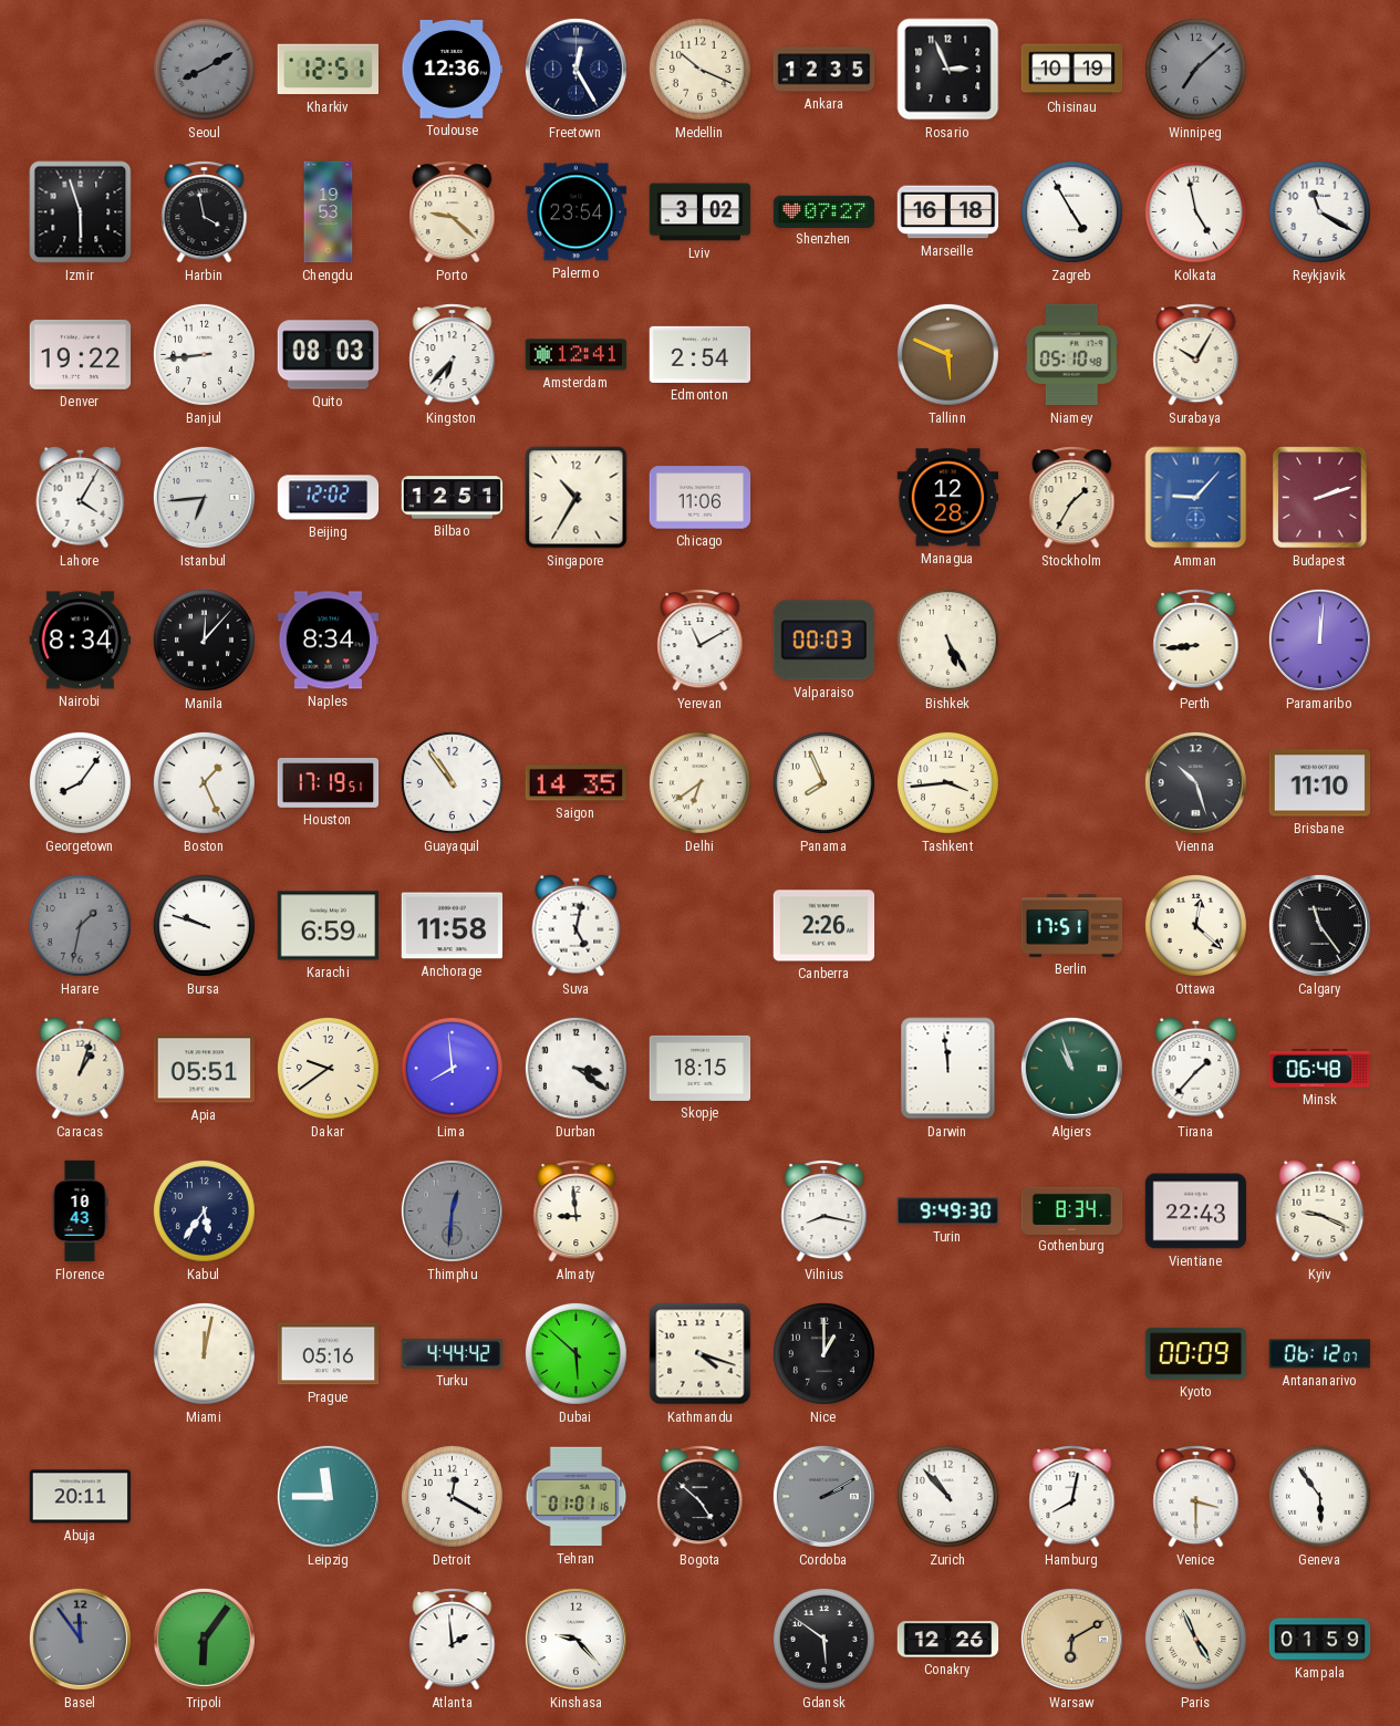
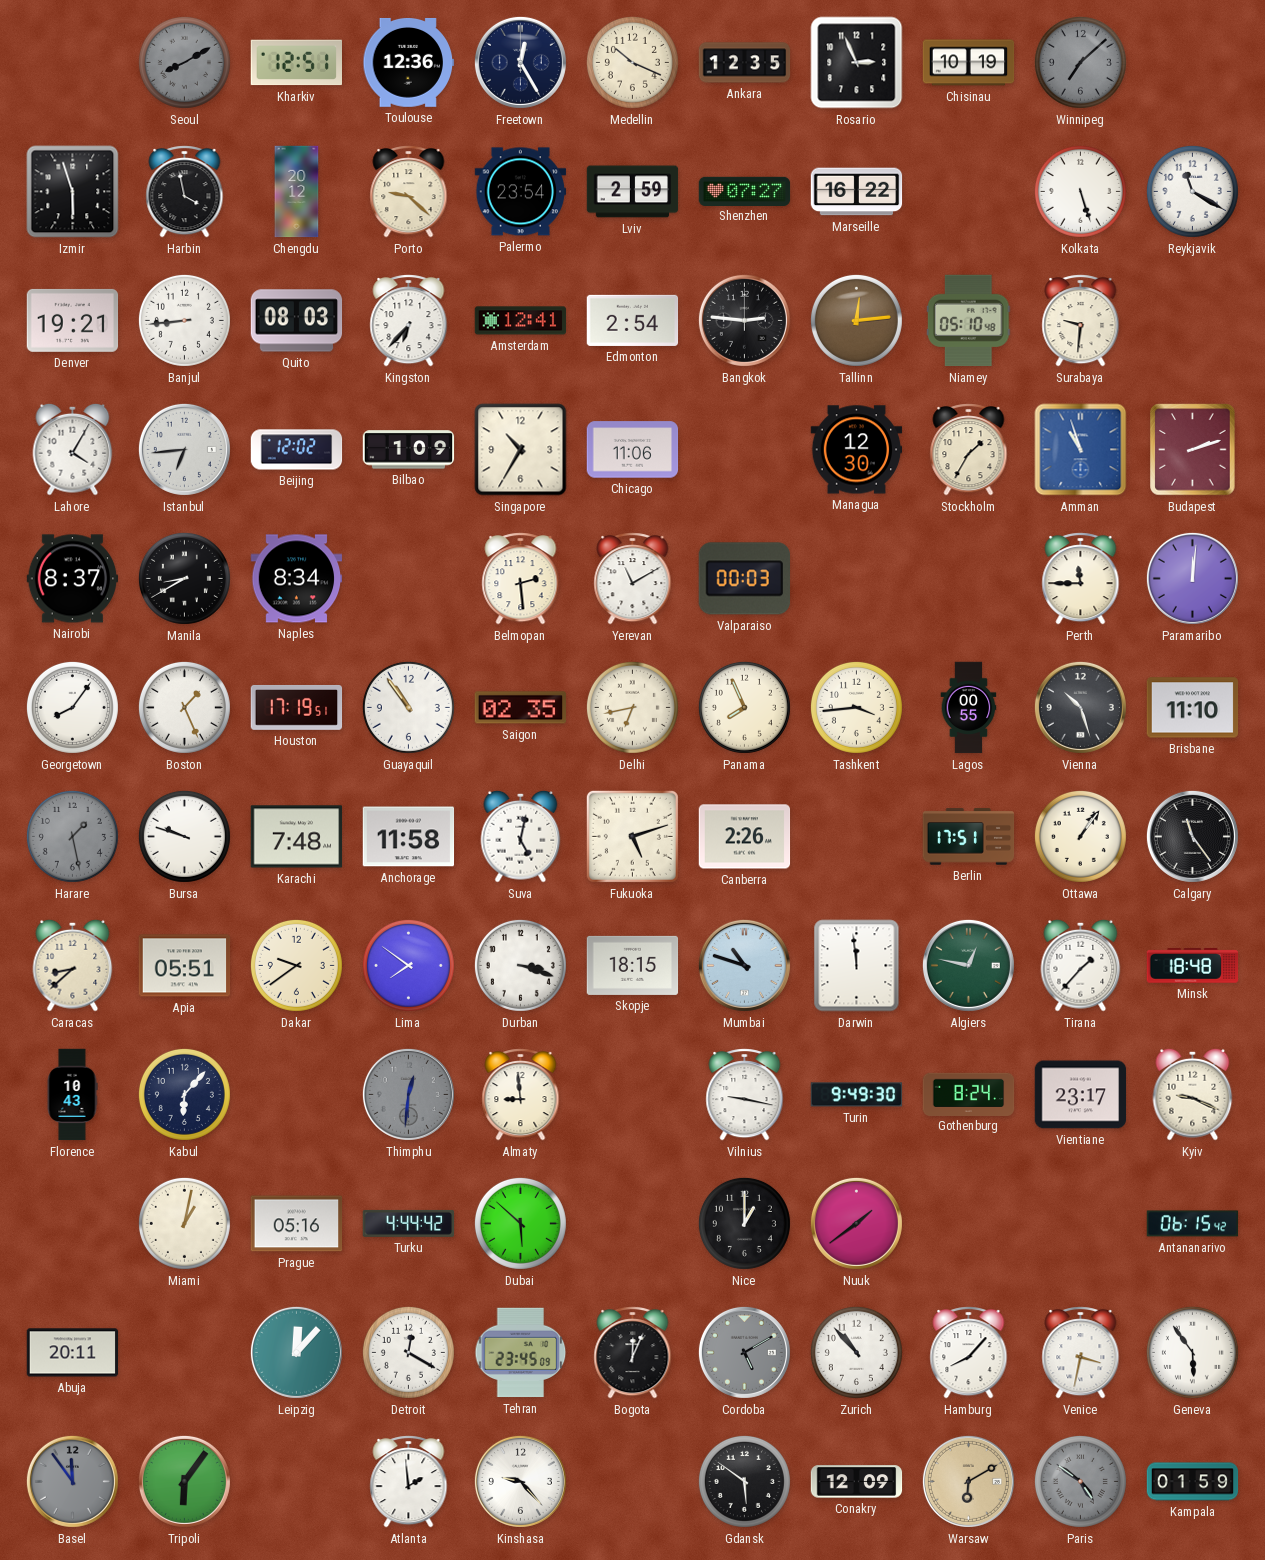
Chengdu: 19:53 -> 20:12
Lviv: 3:02 -> 2:59
Marseille: 16:18 -> 16:22
Zagreb: 4:55 -> none
Kolkata: 4:58 -> 5:27
Denver: 19:22 -> 19:21
Bangkok: none -> 2:46
Tallinn: 5:49 -> 12:14
Surabaya: 10:05 -> 9:31
Bilbao: 12:51 -> 1:09
Managua: 12:28 -> 12:30
Amman: 9:07 -> 10:57
Nairobi: 8:34 -> 8:37
Manila: 12:07 -> 8:40
Belmopan: none -> 2:29
Bishkek: 5:25 -> none
Perth: 8:44 -> 11:45
Saigon: 14:35 -> 02:35
Delhi: 6:39 -> 6:43
Lagos: none -> 00:55
Harare: 1:32 -> 1:28
Karachi: 6:59 -> 7:48
Fukuoka: none -> 5:12
Ottawa: 12:22 -> 1:06
Caracas: 1:03 -> 8:38
Lima: 7:59 -> 7:51
Durban: 3:21 -> 3:18
Mumbai: none -> 10:48
Algiers: 10:57 -> 12:47
Minsk: 06:48 -> 18:48
Kabul: 5:36 -> 6:07
Vilnius: 8:17 -> 9:17
Gothenburg: 8:34 -> 8:24
Vientiane: 22:43 -> 23:17
Miami: 12:02 -> 1:02
Kathmandu: 4:18 -> none
Nuuk: none -> 1:39
Kyoto: 00:09 -> none
Antananarivo: 06:12 -> 06:15
Leipzig: 11:45 -> 12:07
Tehran: 01:01 -> 23:45
Bogota: 4:52 -> 12:04
Cordoba: 2:10 -> 5:10
Hamburg: 8:02 -> 8:07
Venice: 3:30 -> 3:32
Conakry: 12:26 -> 12:09
Paris: 4:56 -> 4:51
Paris dial: cream -> grey
